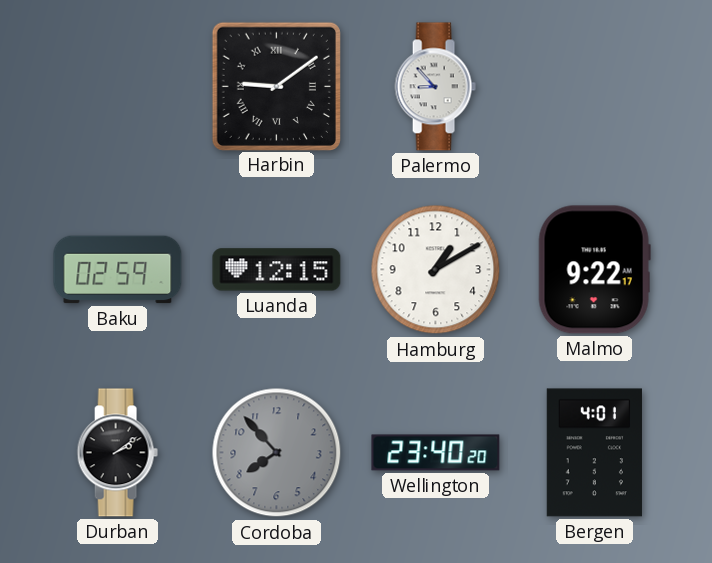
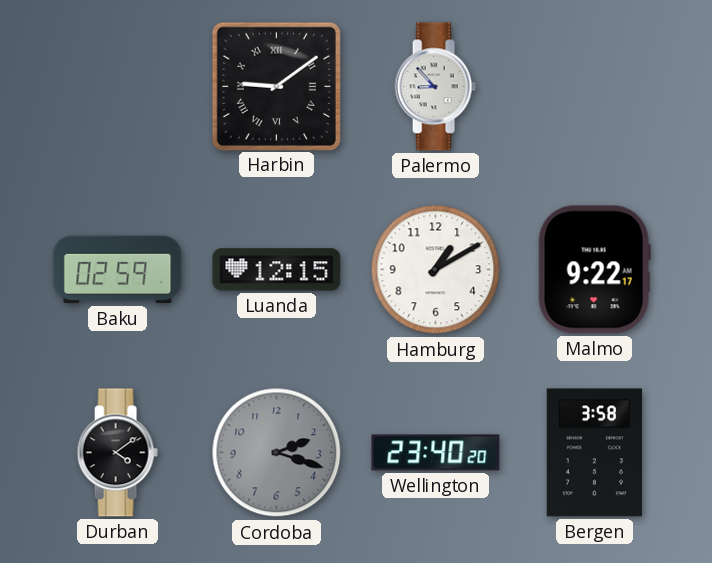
Durban: 2:09 -> 4:09
Cordoba: 7:53 -> 2:18
Bergen: 4:01 -> 3:58
